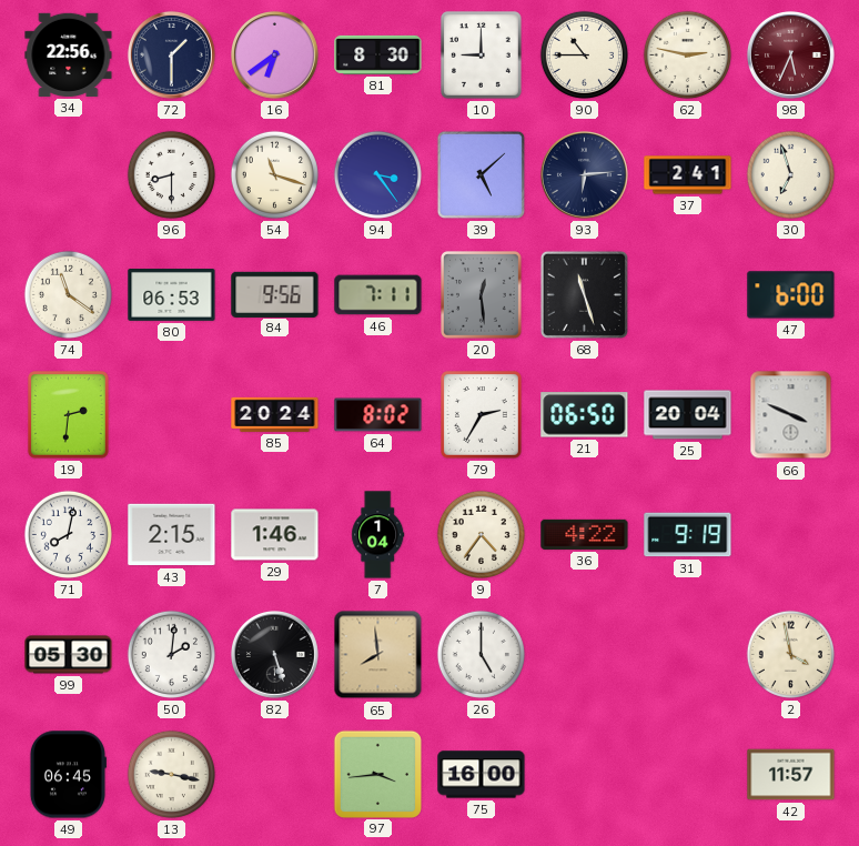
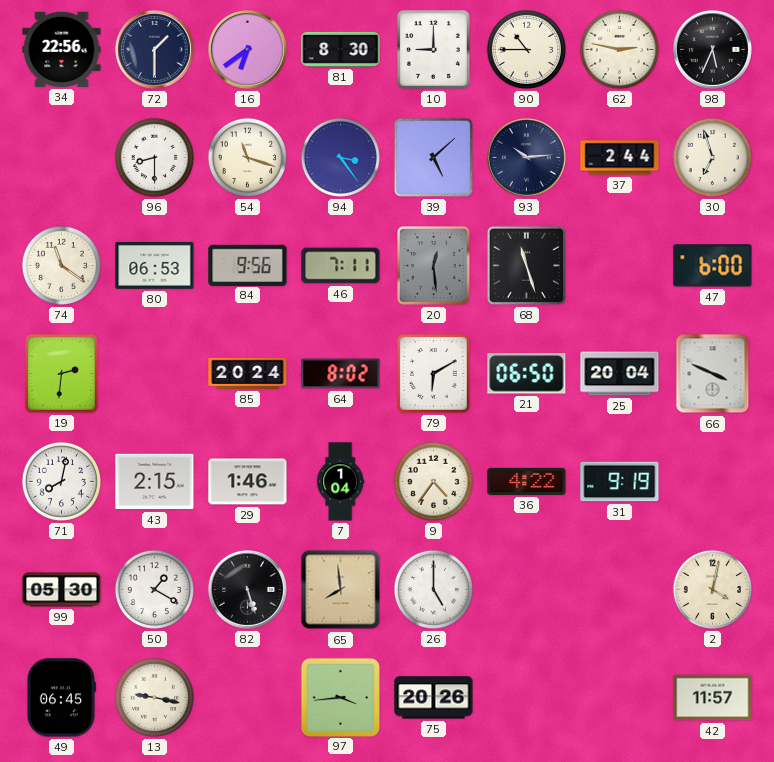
98 dial: burgundy -> black
93: 6:14 -> 10:14
37: 2:41 -> 2:44
79: 2:35 -> 6:10
50: 2:01 -> 1:20
2: 3:58 -> 4:02
75: 16:00 -> 20:26
